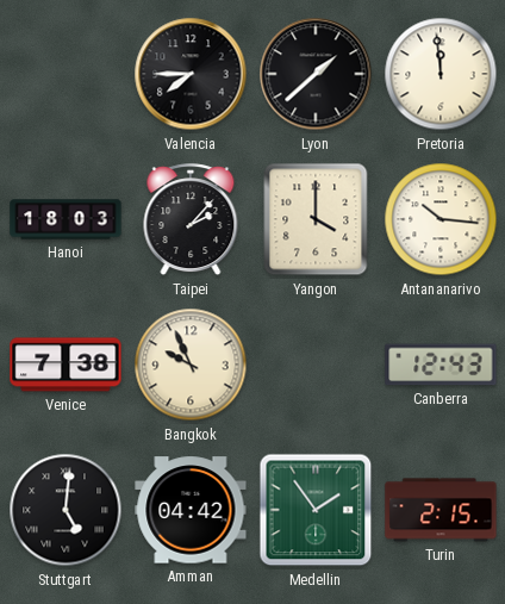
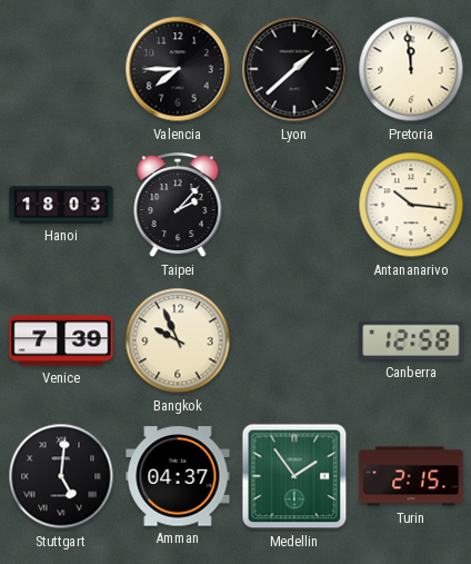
Yangon: 4:00 -> none
Venice: 7:38 -> 7:39
Canberra: 12:43 -> 12:58
Amman: 04:42 -> 04:37
